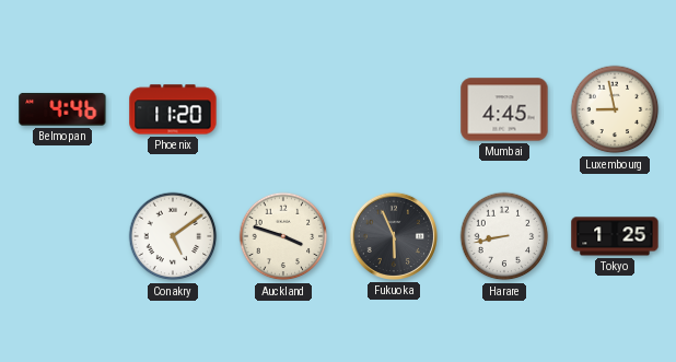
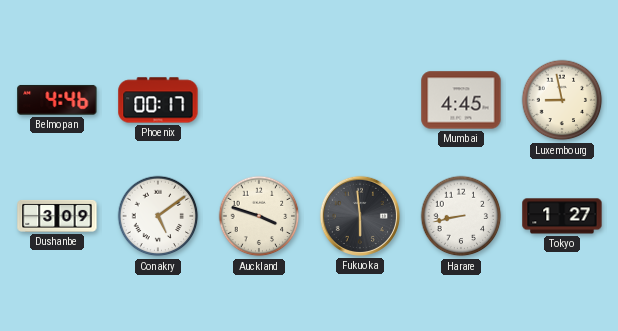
Phoenix: 11:20 -> 00:17
Dushanbe: none -> 3:09
Fukuoka: 5:56 -> 5:59
Tokyo: 1:25 -> 1:27
